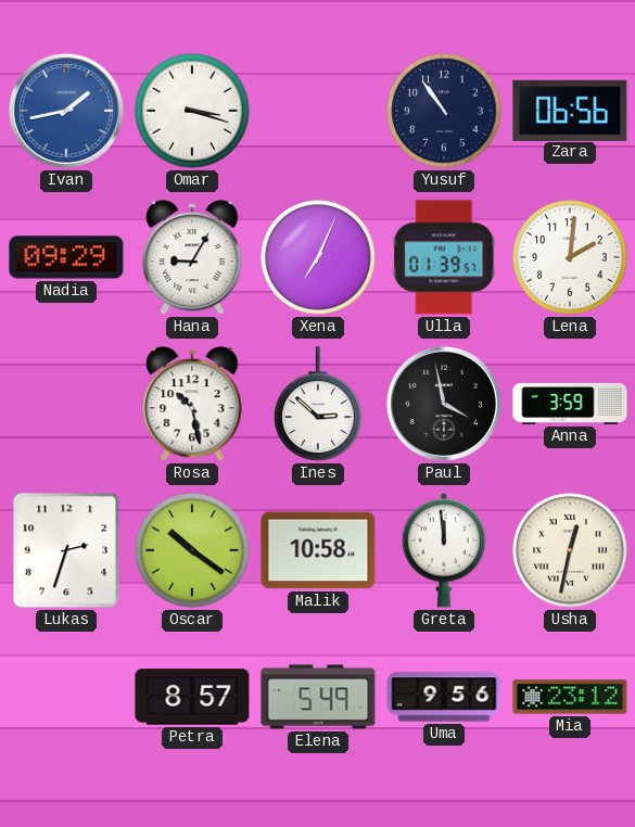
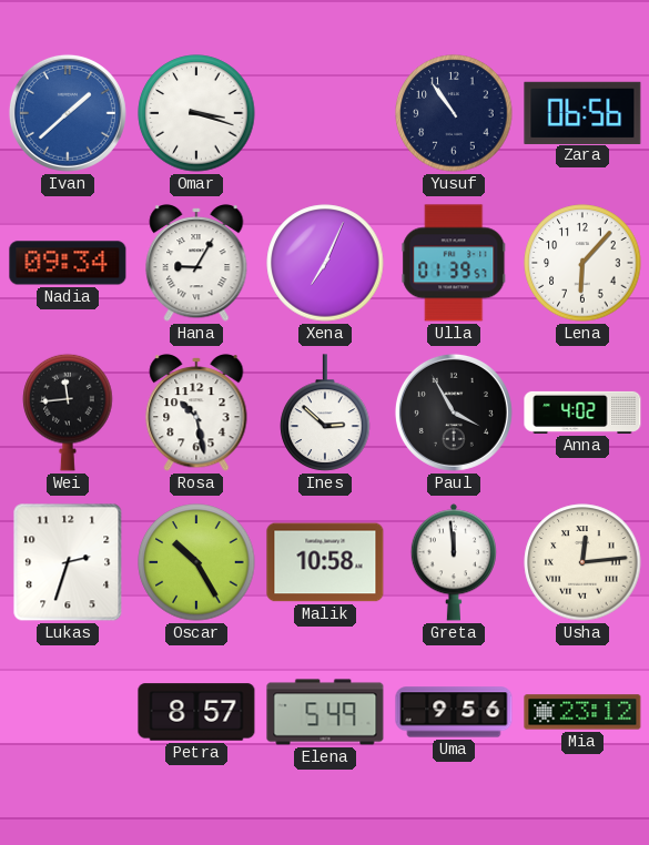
Ivan: 1:43 -> 1:38
Nadia: 09:29 -> 09:34
Lena: 2:01 -> 6:07
Wei: none -> 11:44
Paul: 3:58 -> 3:55
Anna: 3:59 -> 4:02
Oscar: 10:21 -> 10:25
Usha: 12:32 -> 12:14
